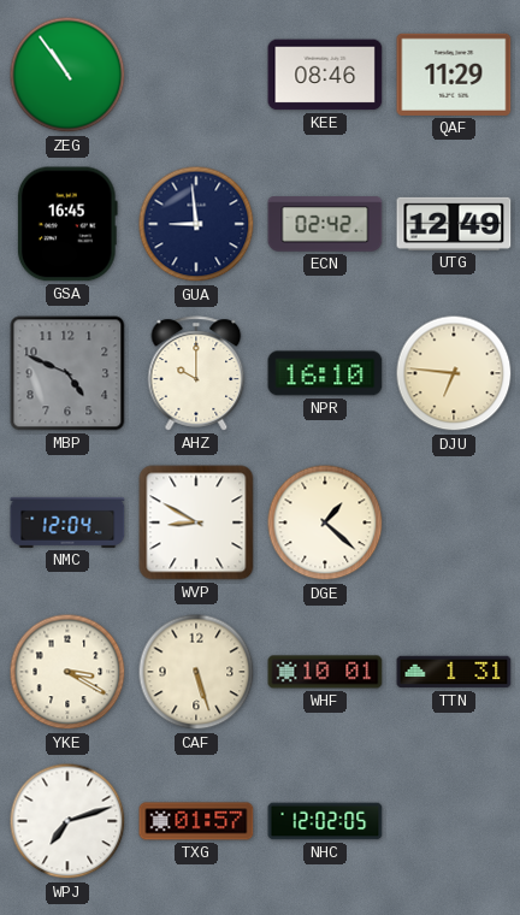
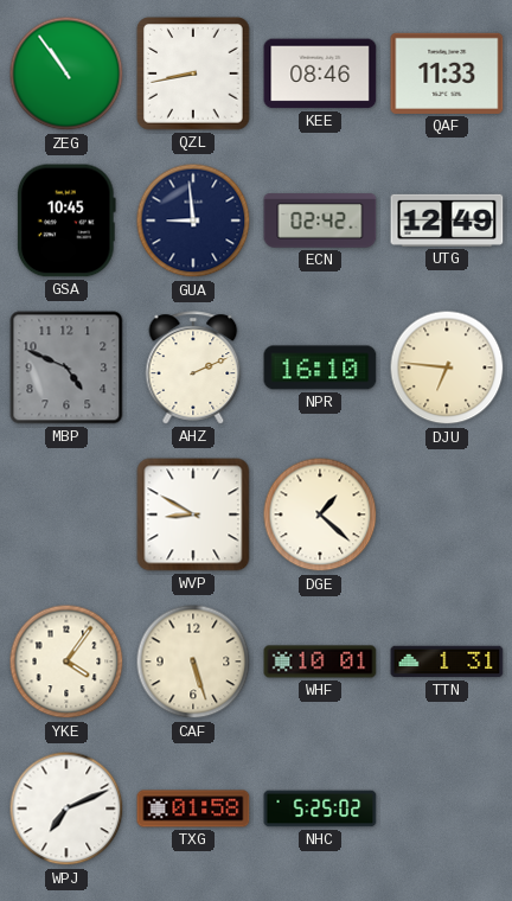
QZL: none -> 8:43
QAF: 11:29 -> 11:33
GSA: 16:45 -> 10:45
AHZ: 10:00 -> 2:11
NMC: 12:04 -> none
YKE: 3:20 -> 4:06
WPJ: 7:12 -> 7:11
TXG: 01:57 -> 01:58
NHC: 12:02 -> 5:25
